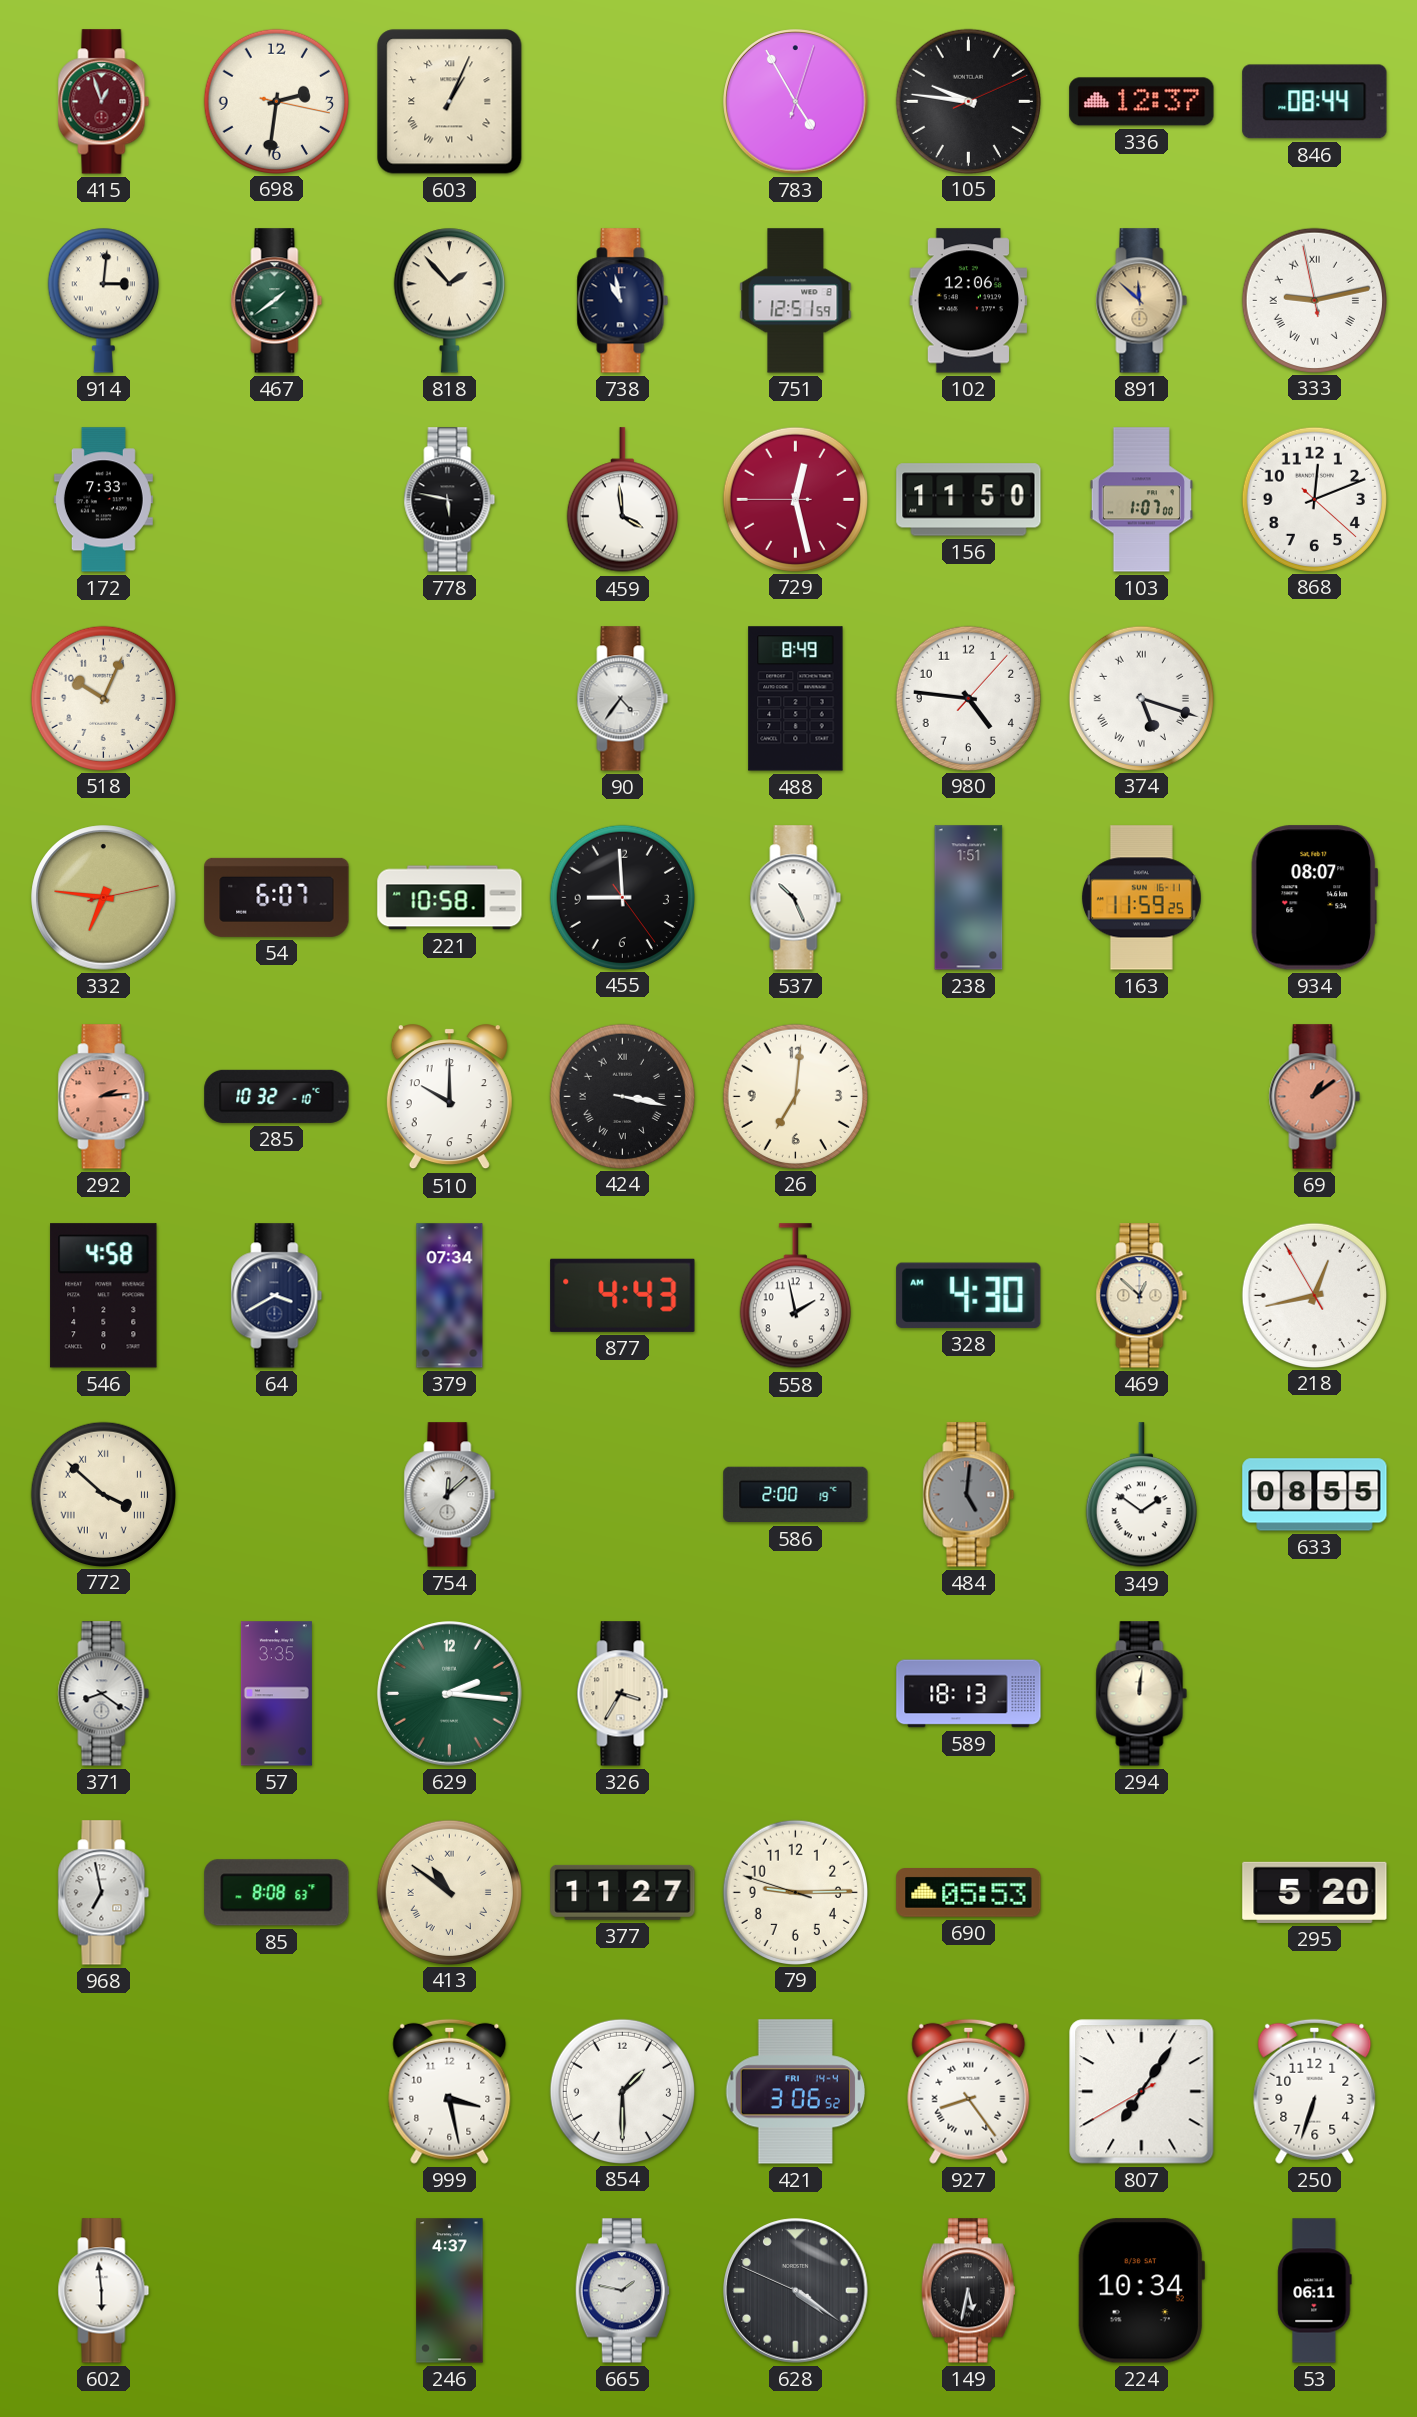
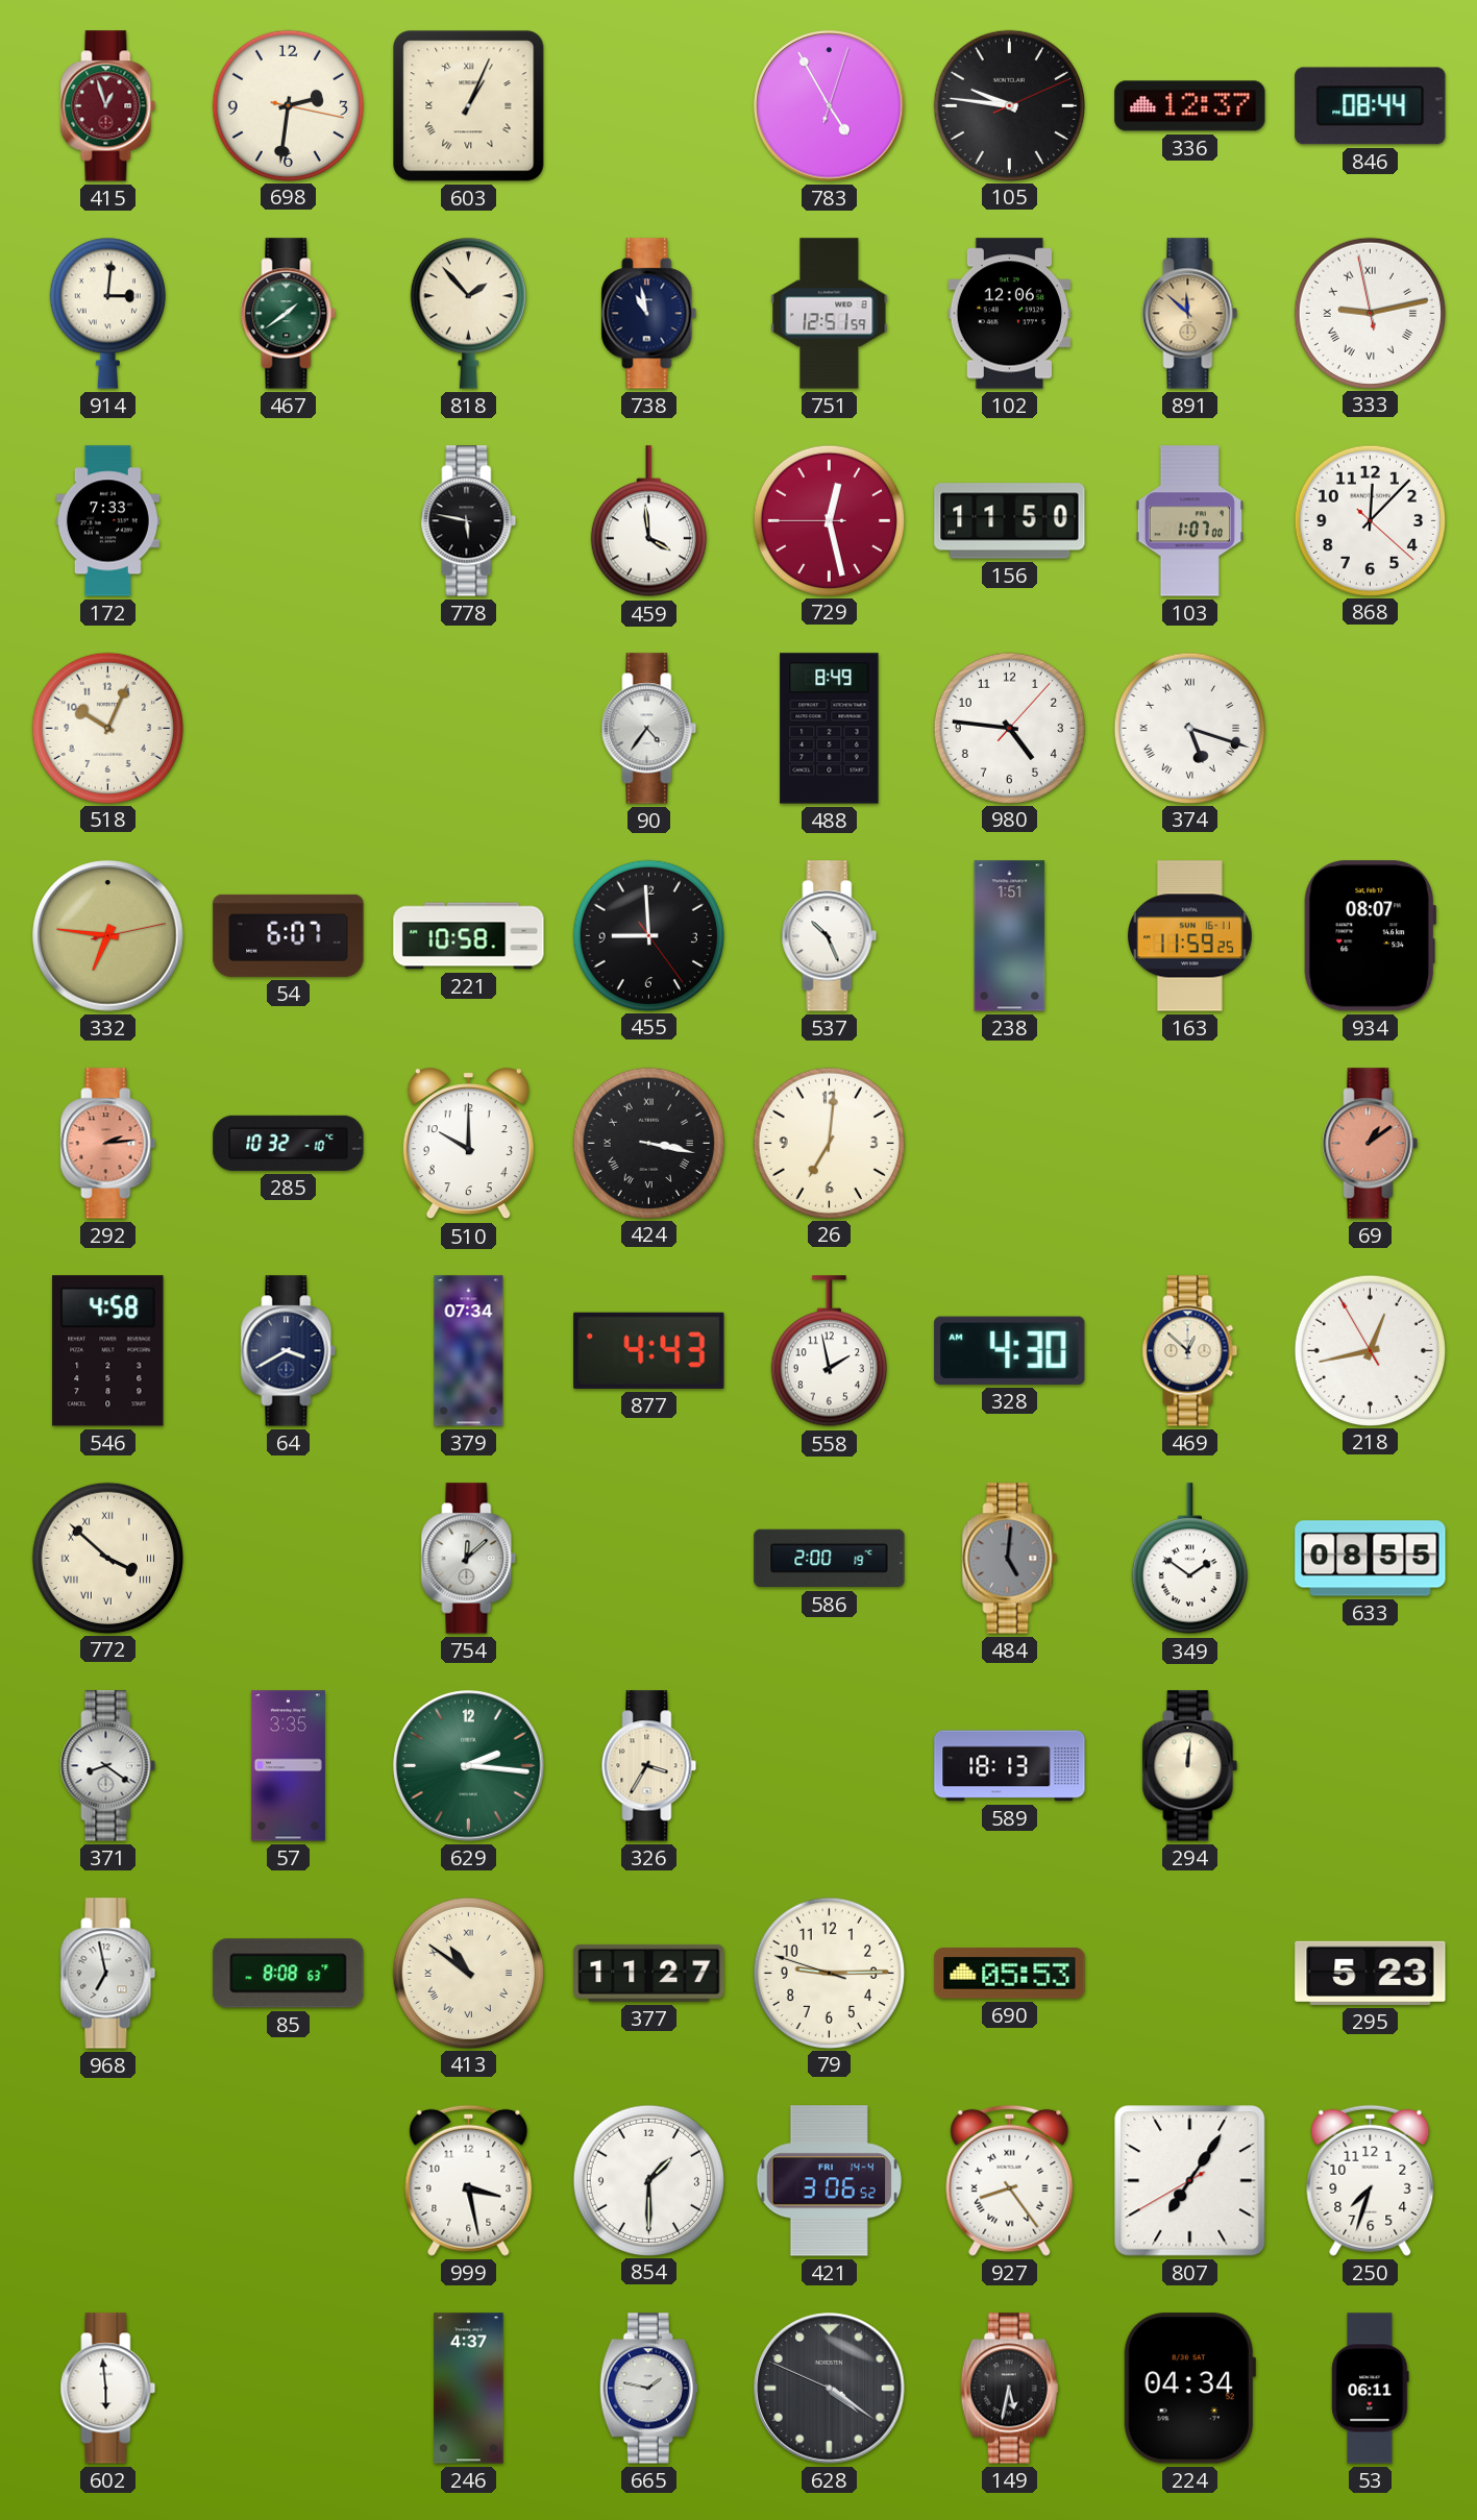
868: 12:11 -> 12:07
295: 5:20 -> 5:23
250: 6:33 -> 7:33
224: 10:34 -> 04:34
